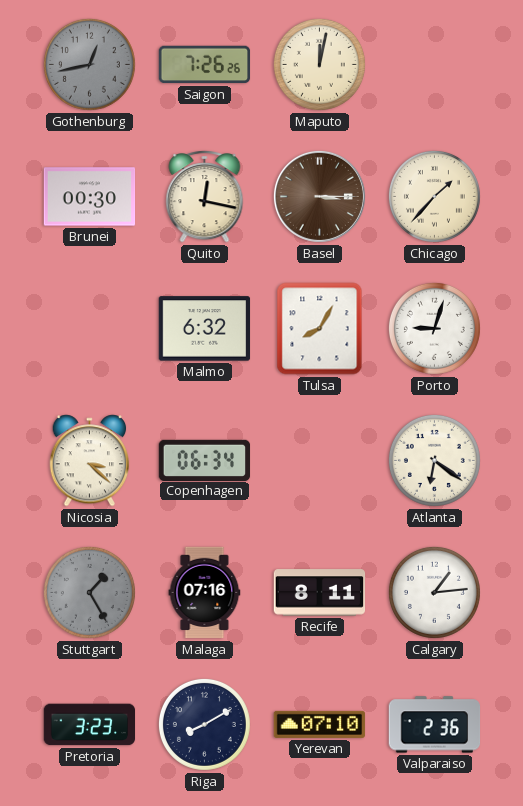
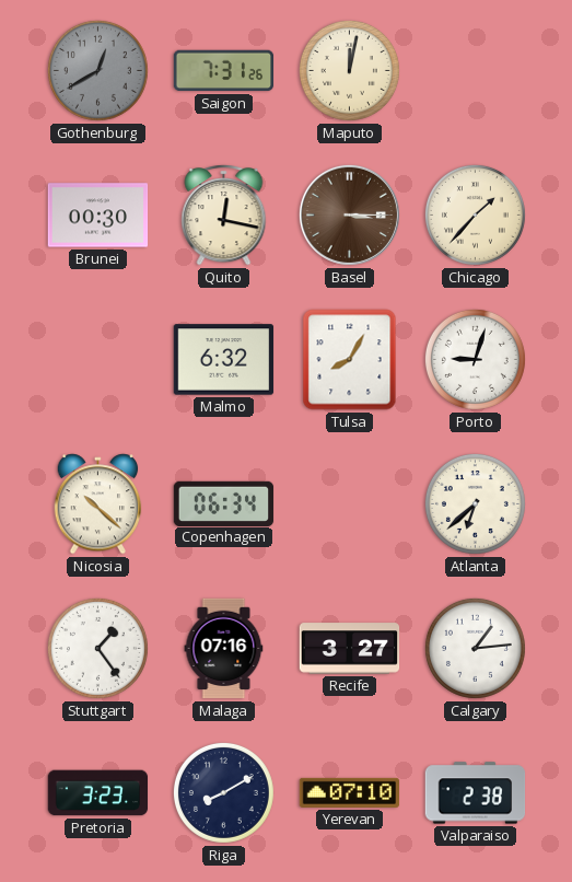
Gothenburg: 12:43 -> 12:40
Saigon: 7:26 -> 7:31
Nicosia: 3:22 -> 10:22
Atlanta: 6:21 -> 6:38
Stuttgart: 1:25 -> 1:24
Stuttgart dial: grey -> white
Recife: 8:11 -> 3:27
Valparaiso: 2:36 -> 2:38
